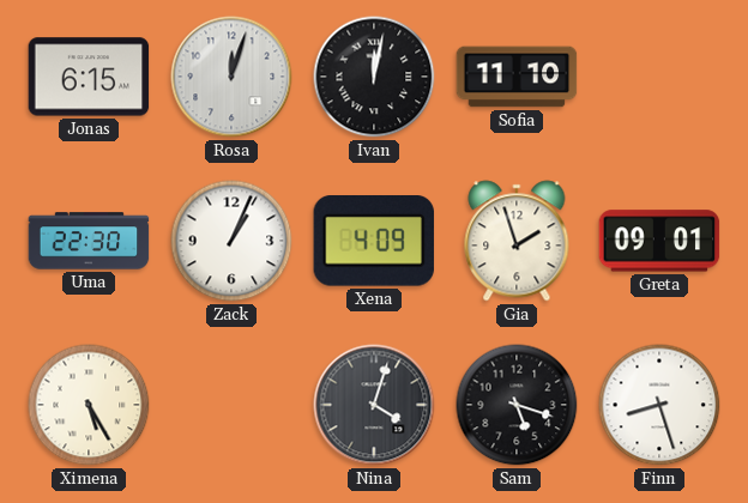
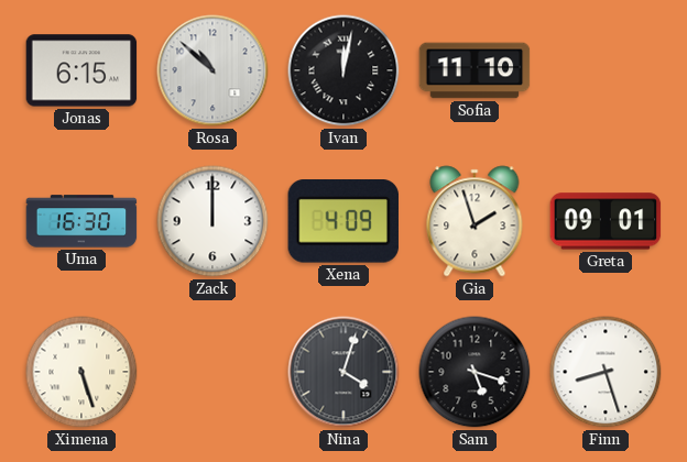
Rosa: 12:03 -> 10:52
Uma: 22:30 -> 16:30
Zack: 1:04 -> 12:00
Ximena: 5:25 -> 5:27
